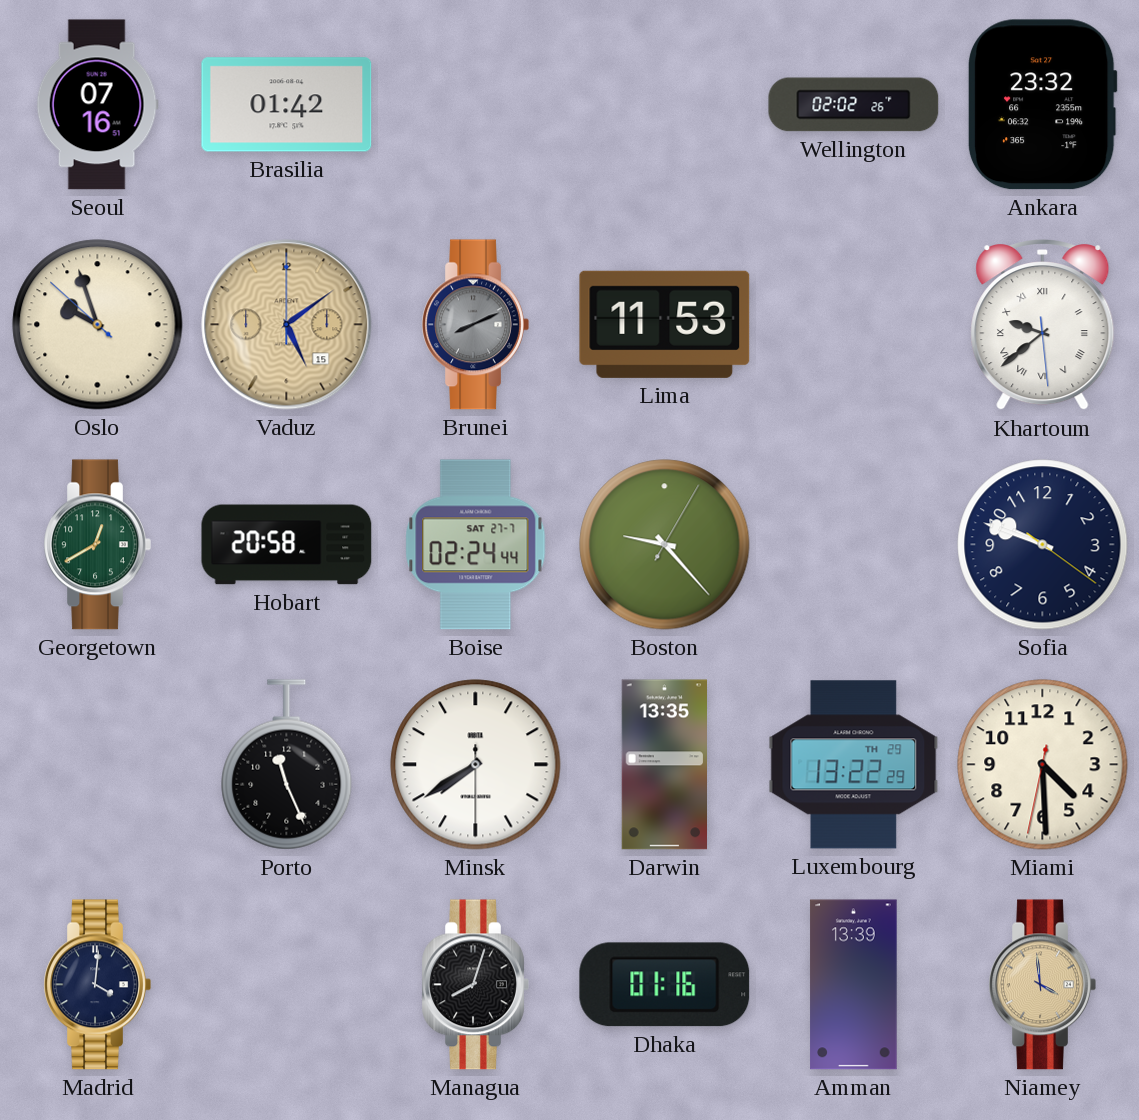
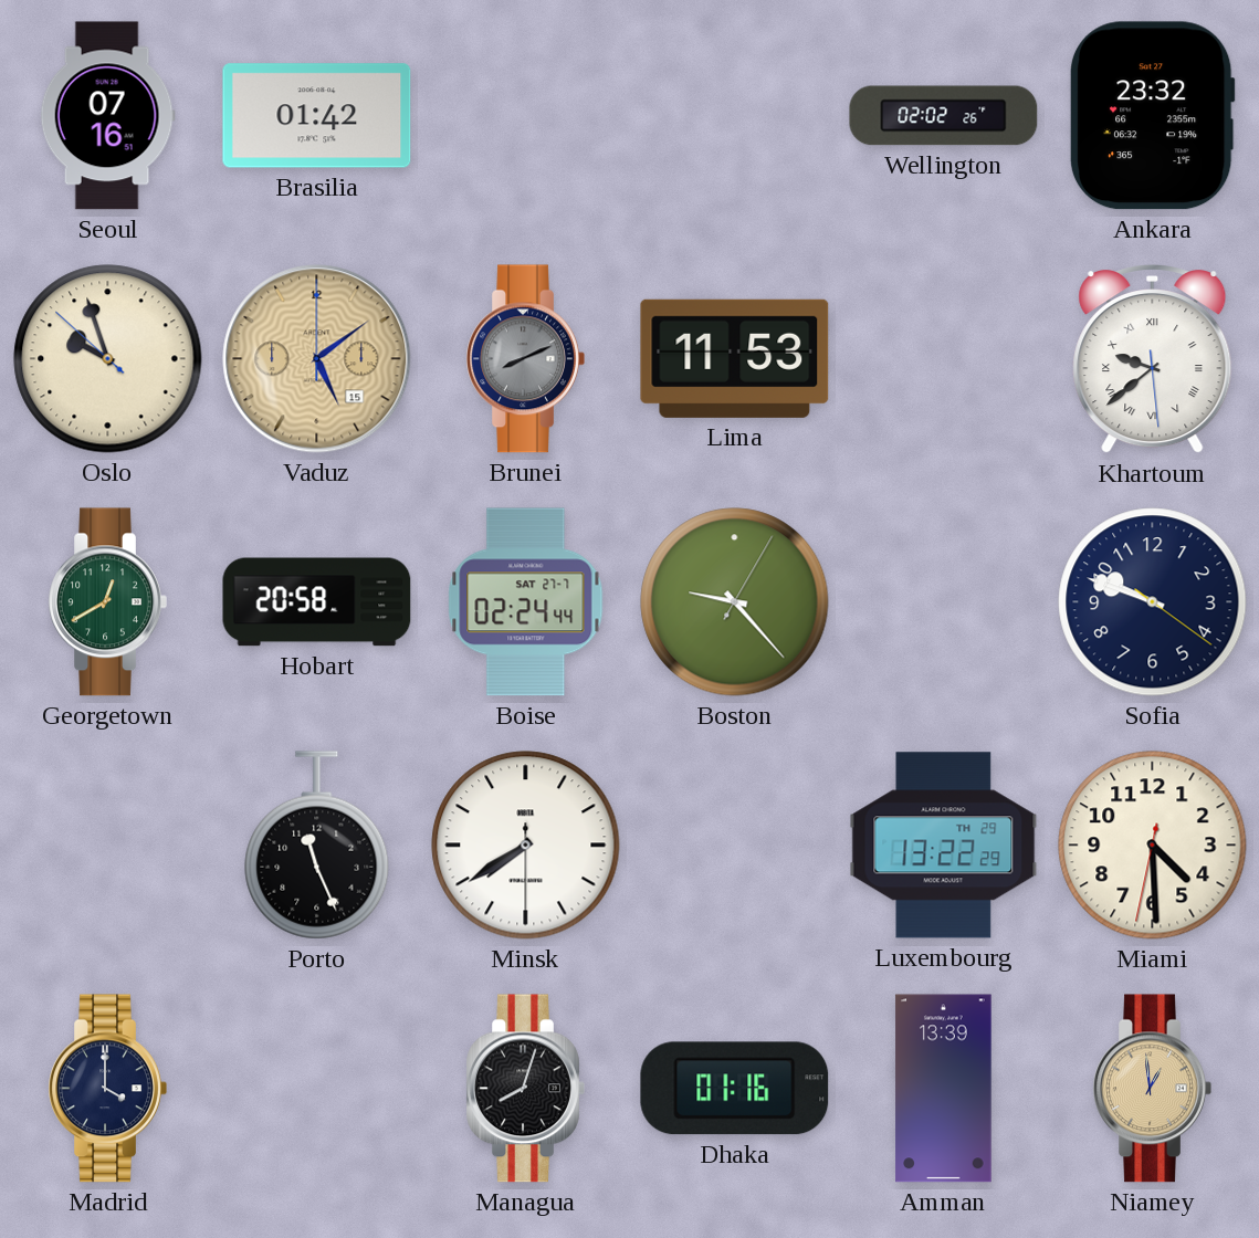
Darwin: 13:35 -> none
Madrid: 4:01 -> 4:00
Niamey: 3:59 -> 12:59
